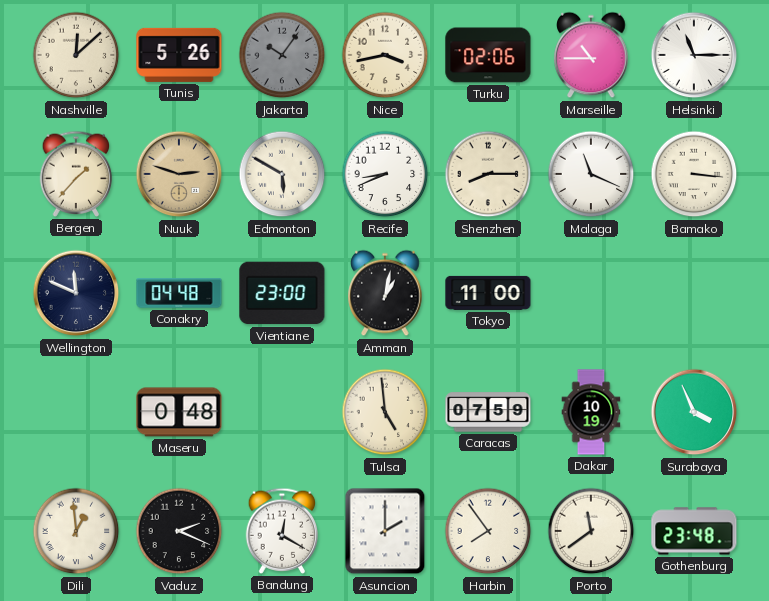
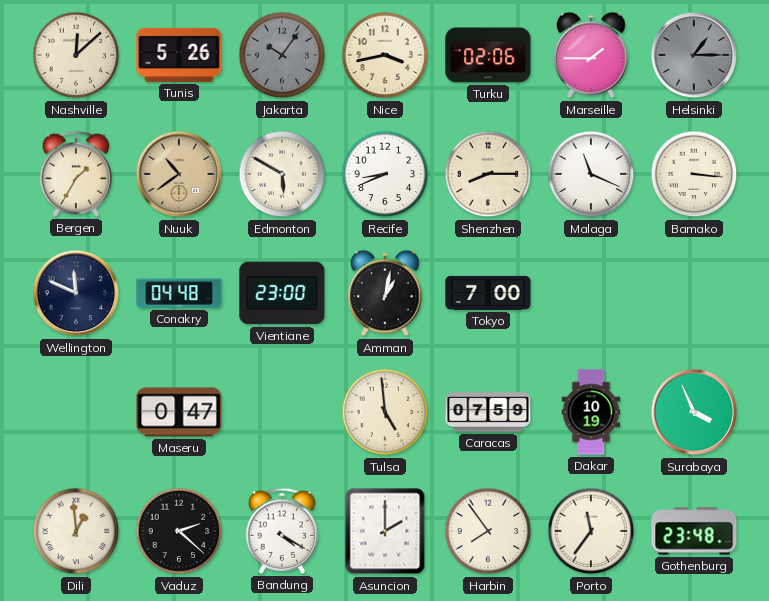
Marseille: 10:45 -> 1:45
Helsinki: 11:15 -> 1:15
Helsinki dial: white -> grey
Bergen: 1:37 -> 1:35
Nuuk: 2:48 -> 10:39
Tokyo: 11:00 -> 7:00
Maseru: 0:48 -> 0:47
Vaduz: 2:19 -> 2:22
Bandung: 12:20 -> 4:20
Porto: 11:39 -> 11:36
